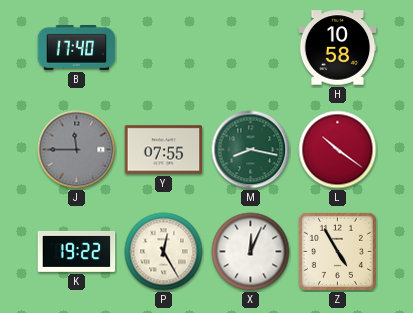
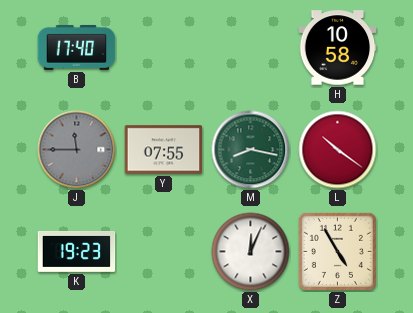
K: 19:22 -> 19:23
P: 12:25 -> none
